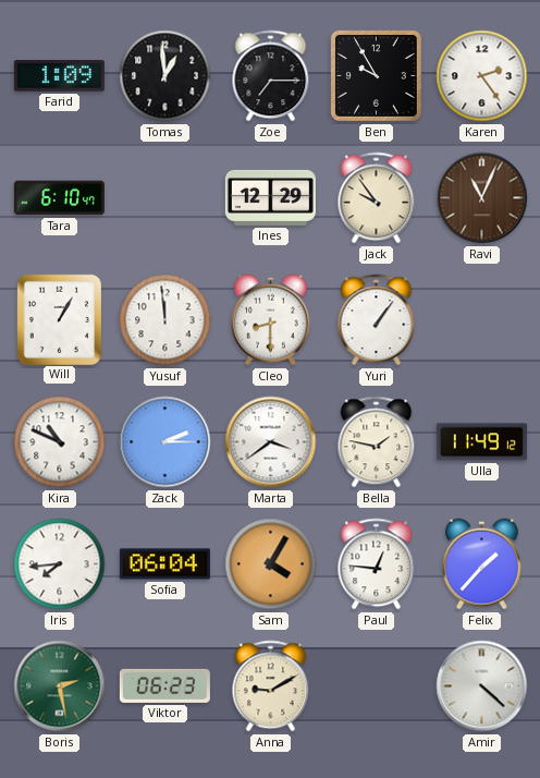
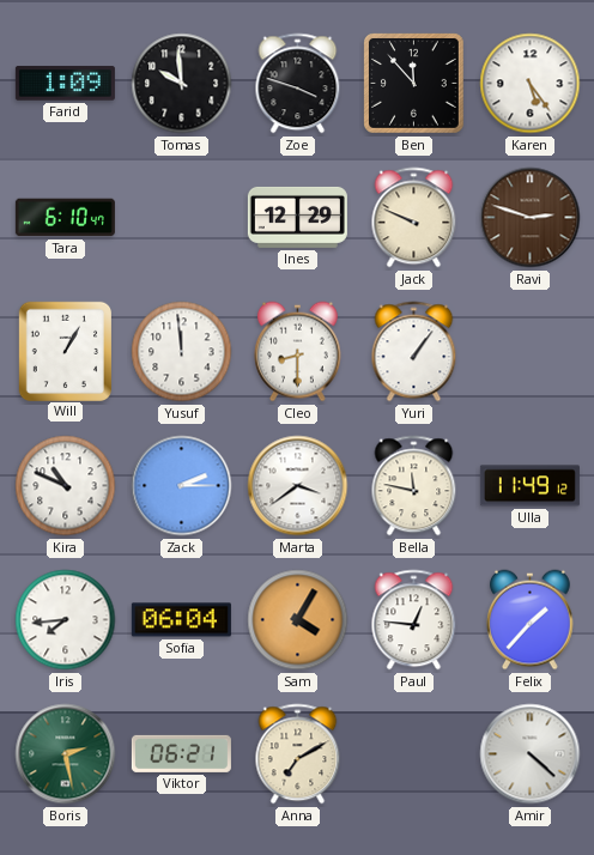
Tomas: 12:59 -> 9:59
Zoe: 7:15 -> 3:48
Ben: 9:55 -> 11:53
Karen: 2:24 -> 5:24
Jack: 9:54 -> 9:49
Ravi: 11:04 -> 2:48
Bella: 1:47 -> 11:47
Viktor: 06:23 -> 06:21
Anna: 9:10 -> 7:10
